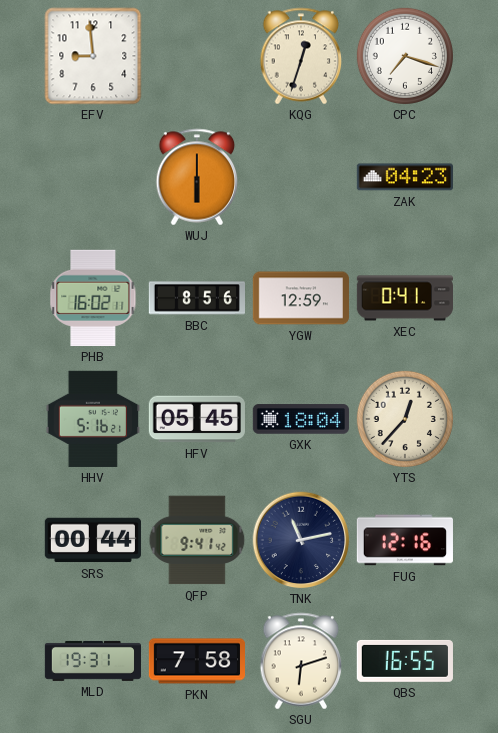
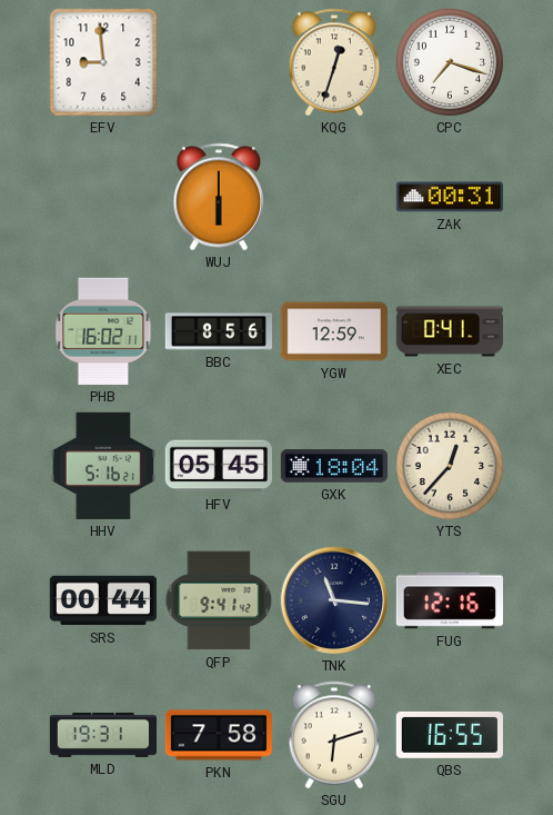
ZAK: 04:23 -> 00:31
TNK: 11:13 -> 11:16
